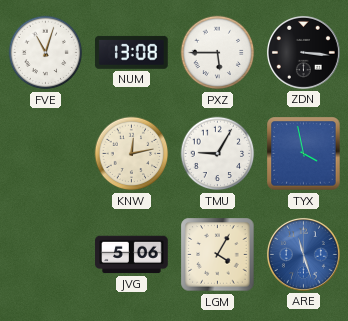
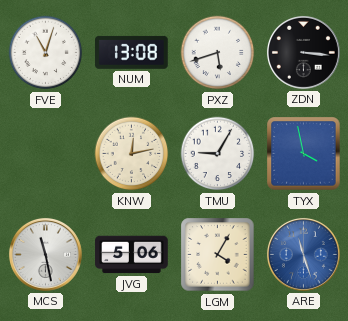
PXZ: 5:45 -> 5:42
MCS: none -> 11:28
